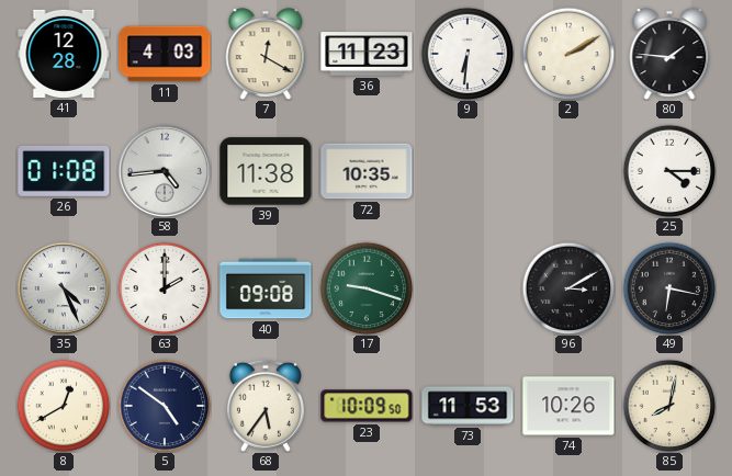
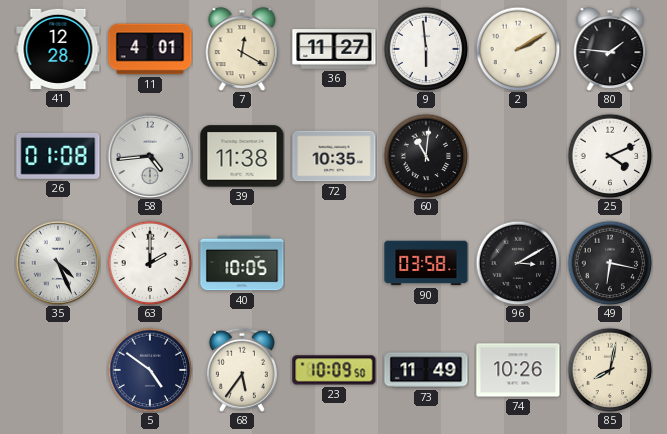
11: 4:03 -> 4:01
36: 11:23 -> 11:27
9: 6:31 -> 5:59
60: none -> 11:01
25: 4:15 -> 4:11
40: 09:08 -> 10:05
17: 9:18 -> none
90: none -> 03:58
8: 12:40 -> none
73: 11:53 -> 11:49
